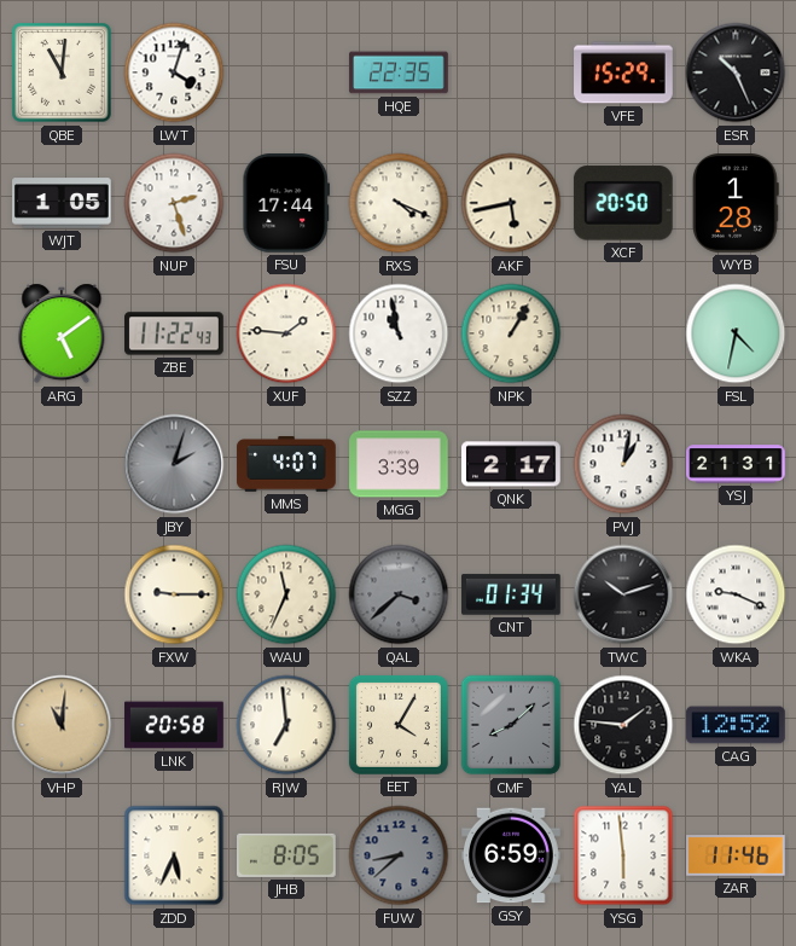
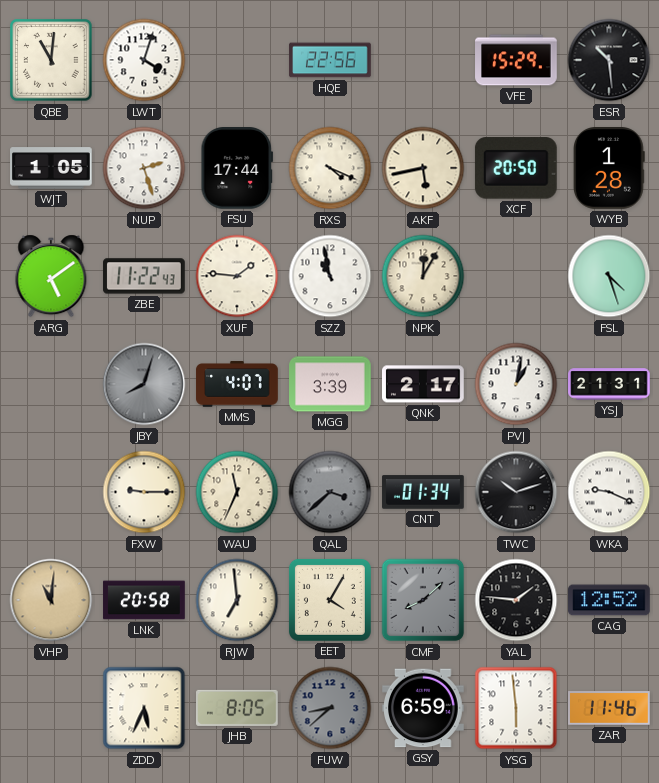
HQE: 22:35 -> 22:56
ESR: 10:26 -> 10:29
NPK: 1:05 -> 12:05
FSL: 4:32 -> 4:27
JBY: 2:03 -> 8:03
